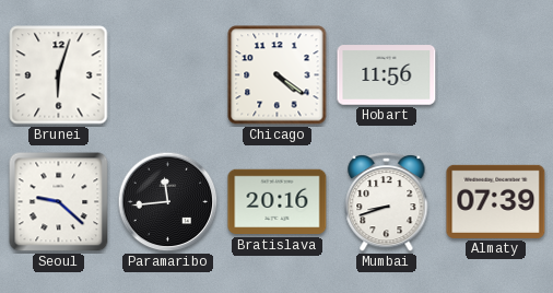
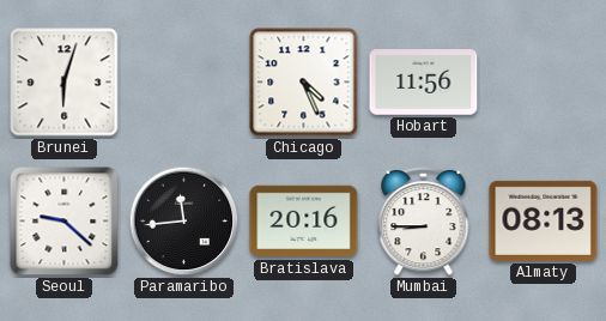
Chicago: 4:21 -> 4:26
Mumbai: 8:42 -> 8:45
Almaty: 07:39 -> 08:13
